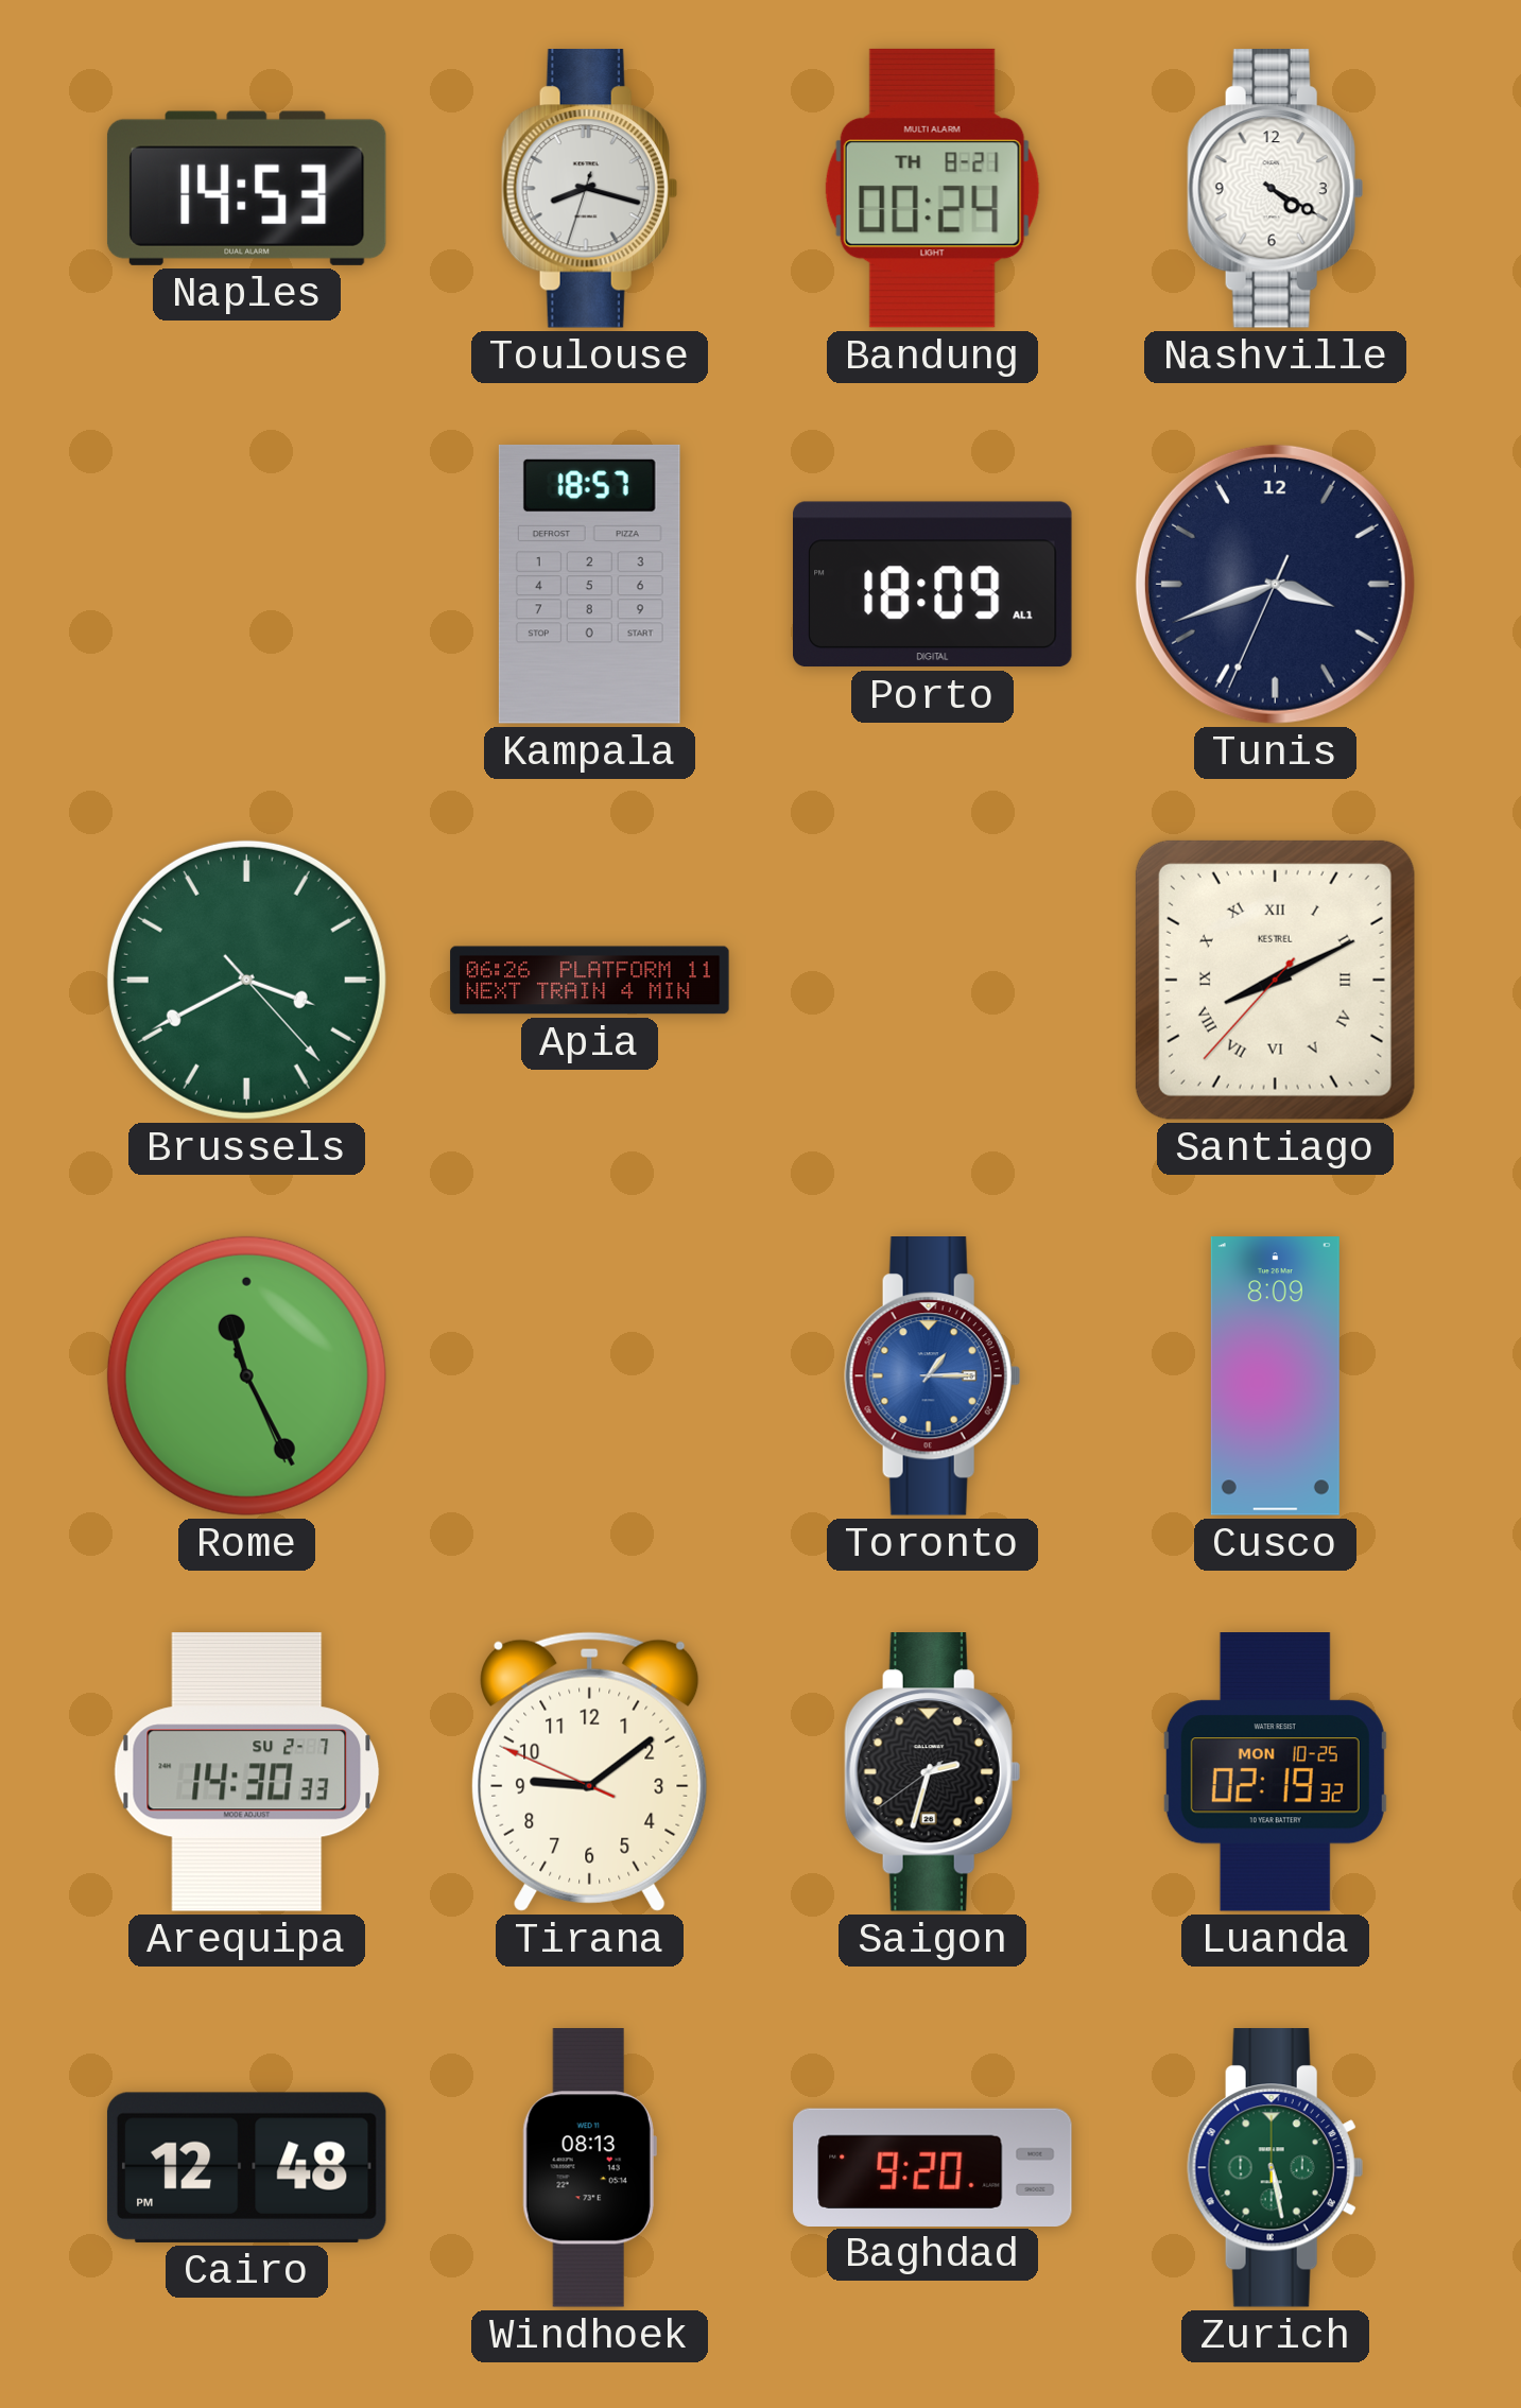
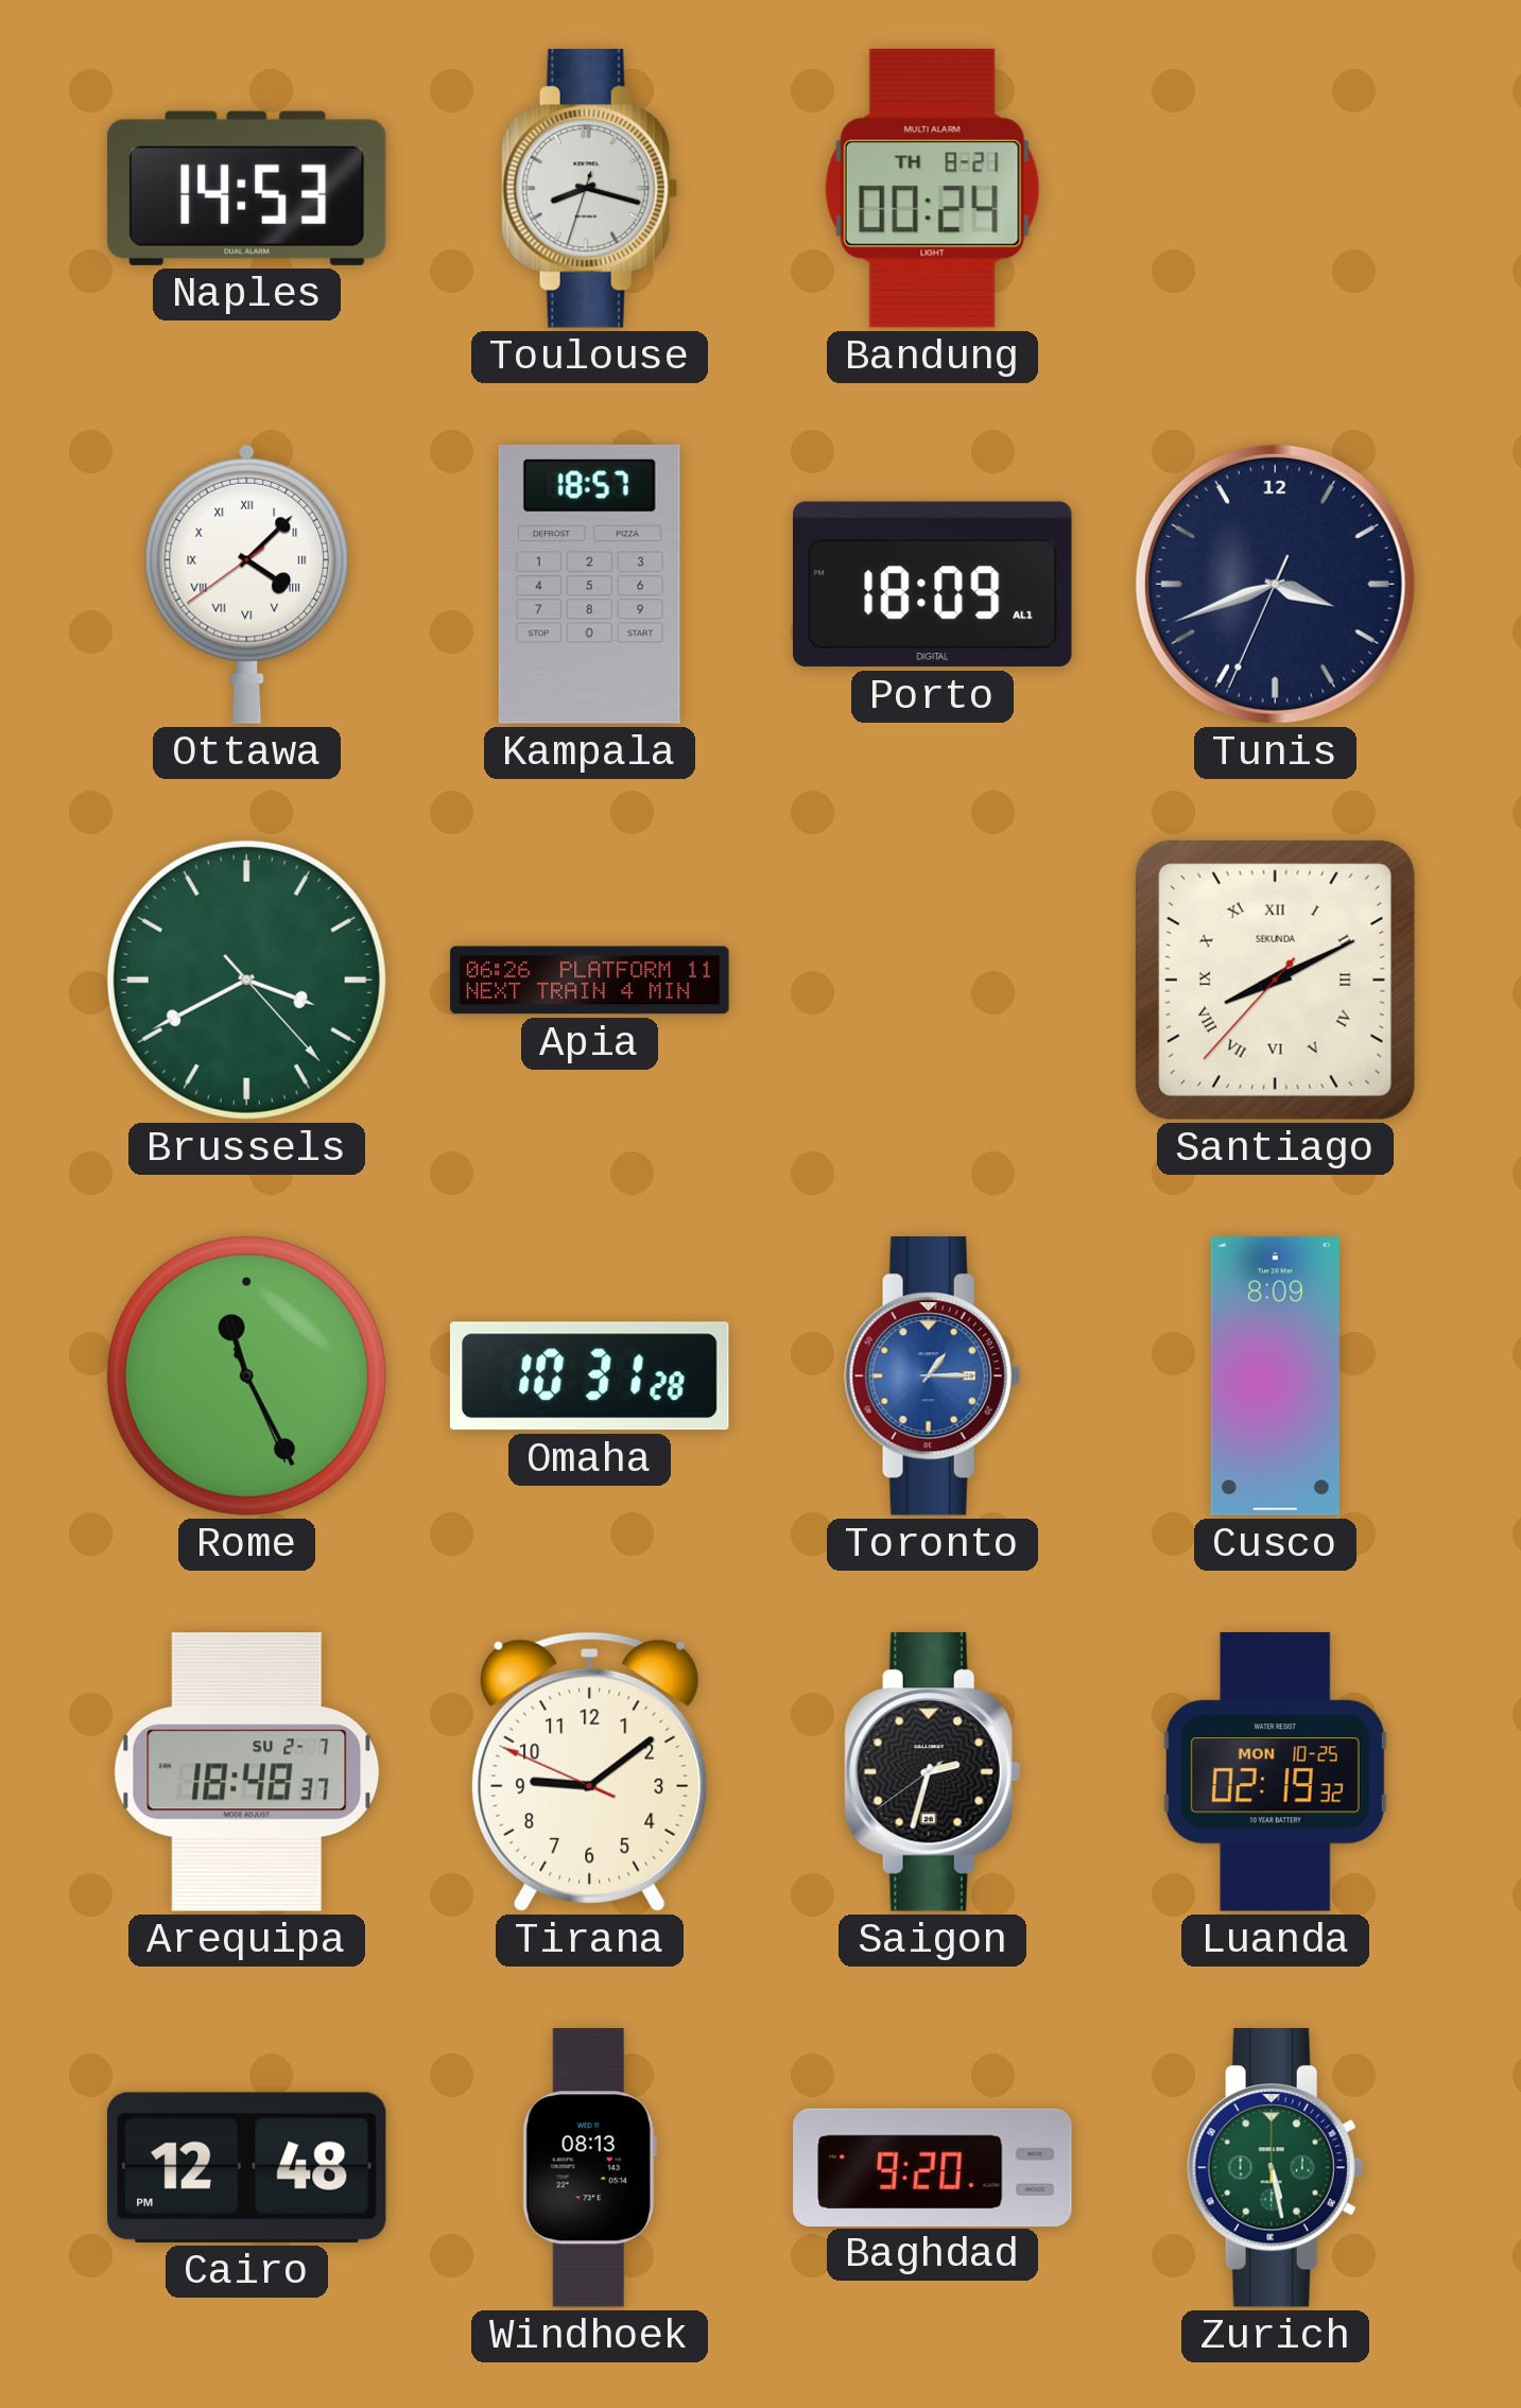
Nashville: 4:20 -> none
Ottawa: none -> 4:07
Santiago brand: KESTREL -> SEKUNDA
Omaha: none -> 10:31
Arequipa: 14:30 -> 18:48
